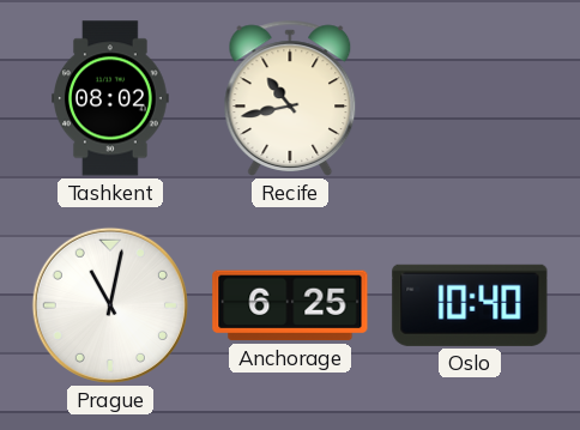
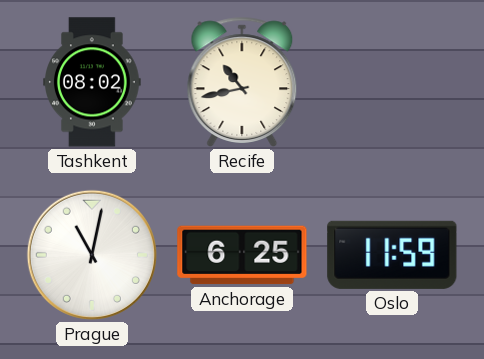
Oslo: 10:40 -> 11:59
